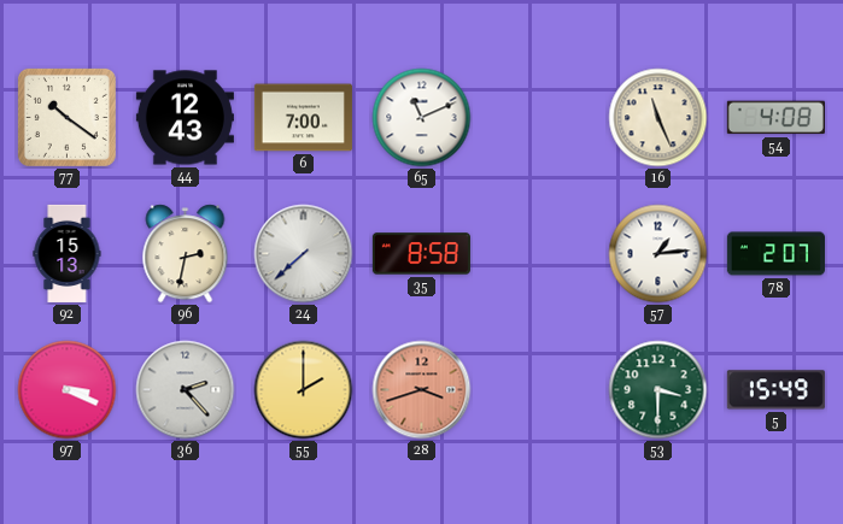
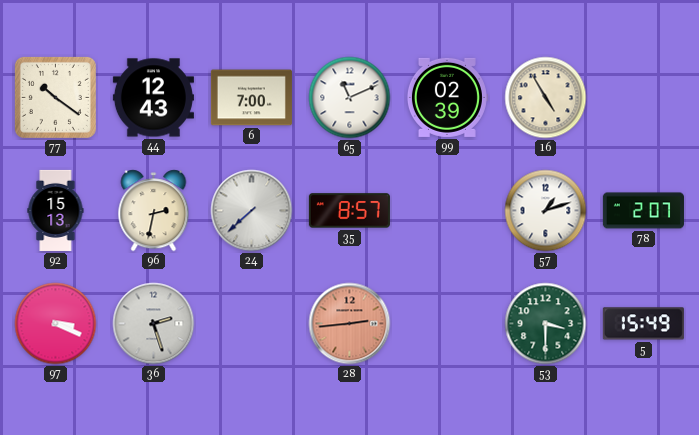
99: none -> 02:39
16: 11:26 -> 4:55
54: 4:08 -> none
35: 8:58 -> 8:57
57: 1:14 -> 1:12
36: 2:23 -> 2:27
55: 2:00 -> none
28: 3:42 -> 2:44
